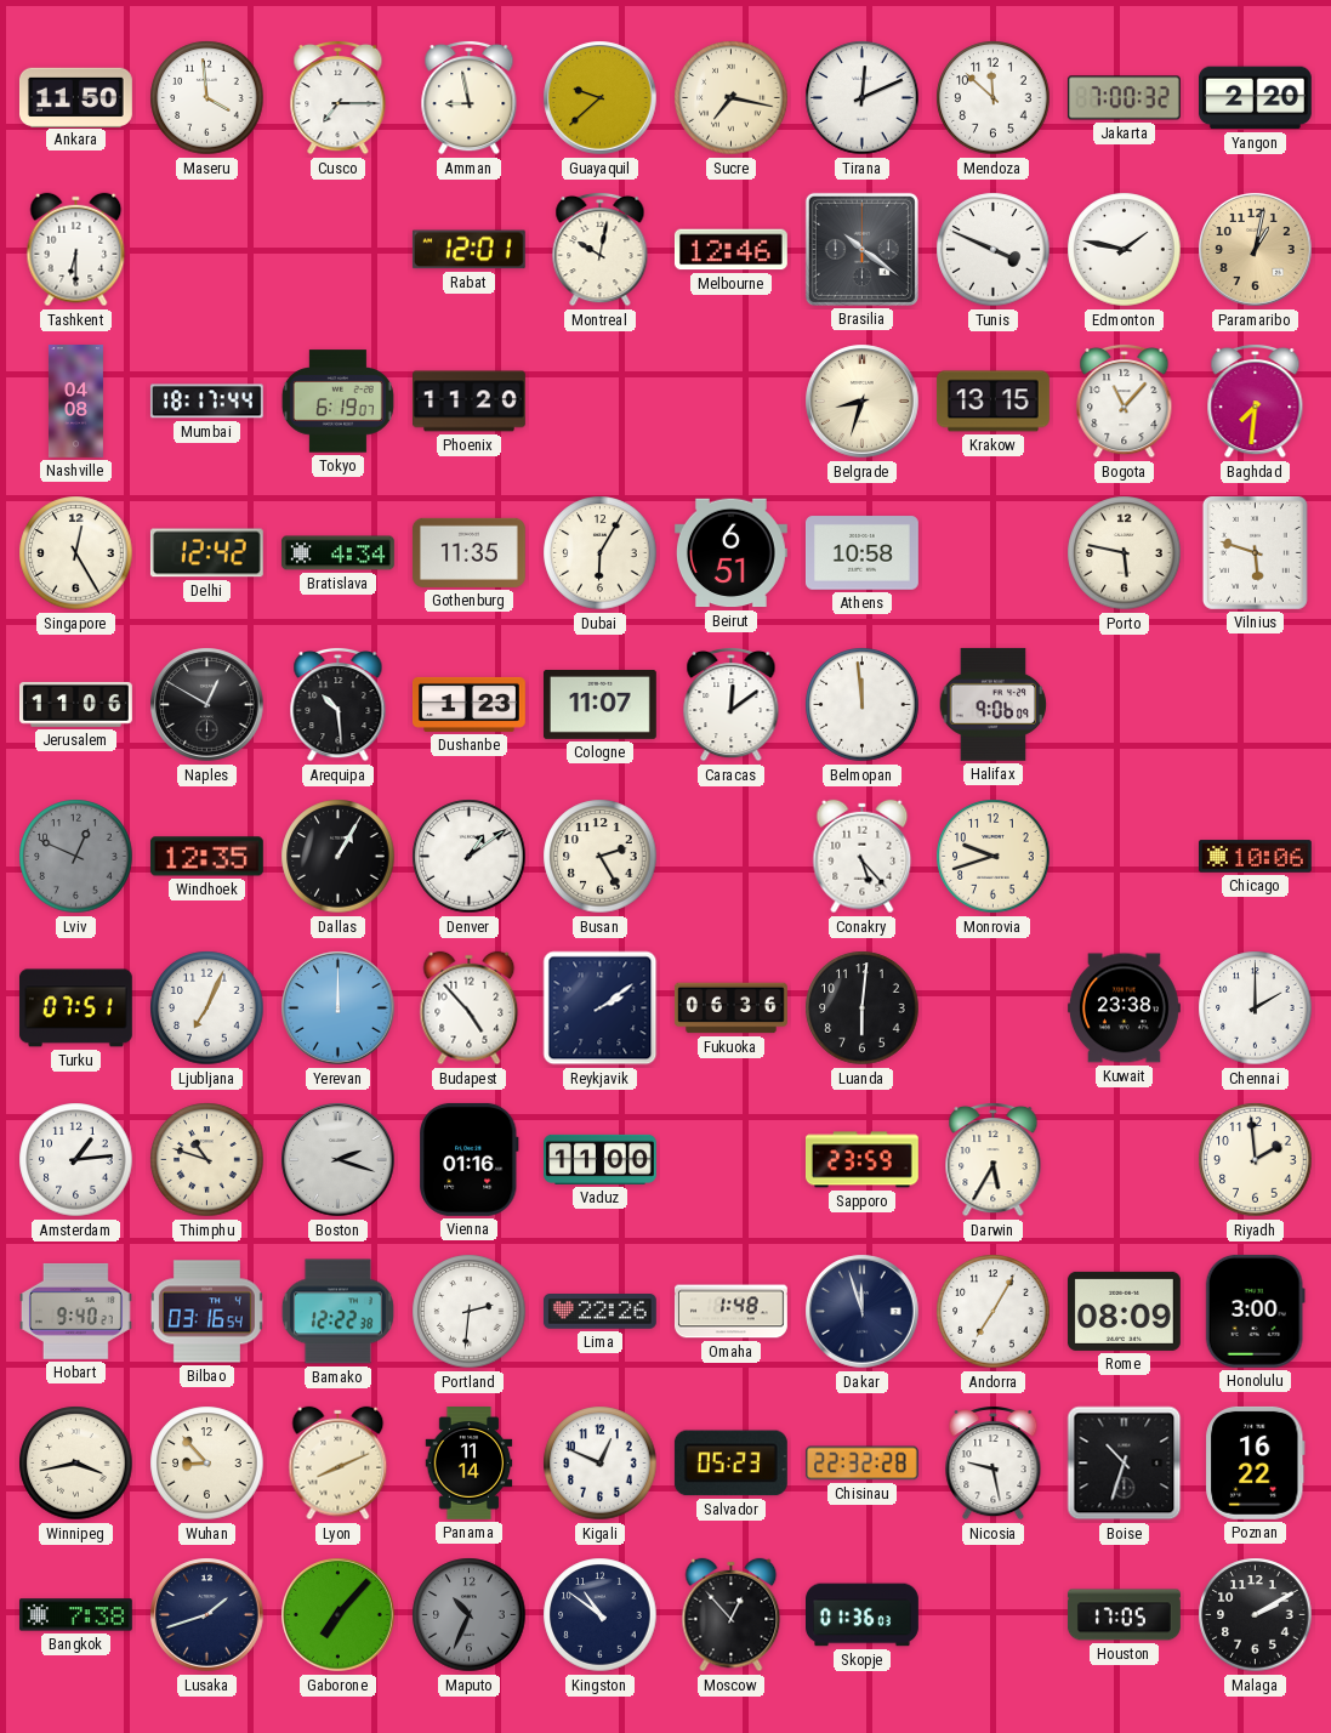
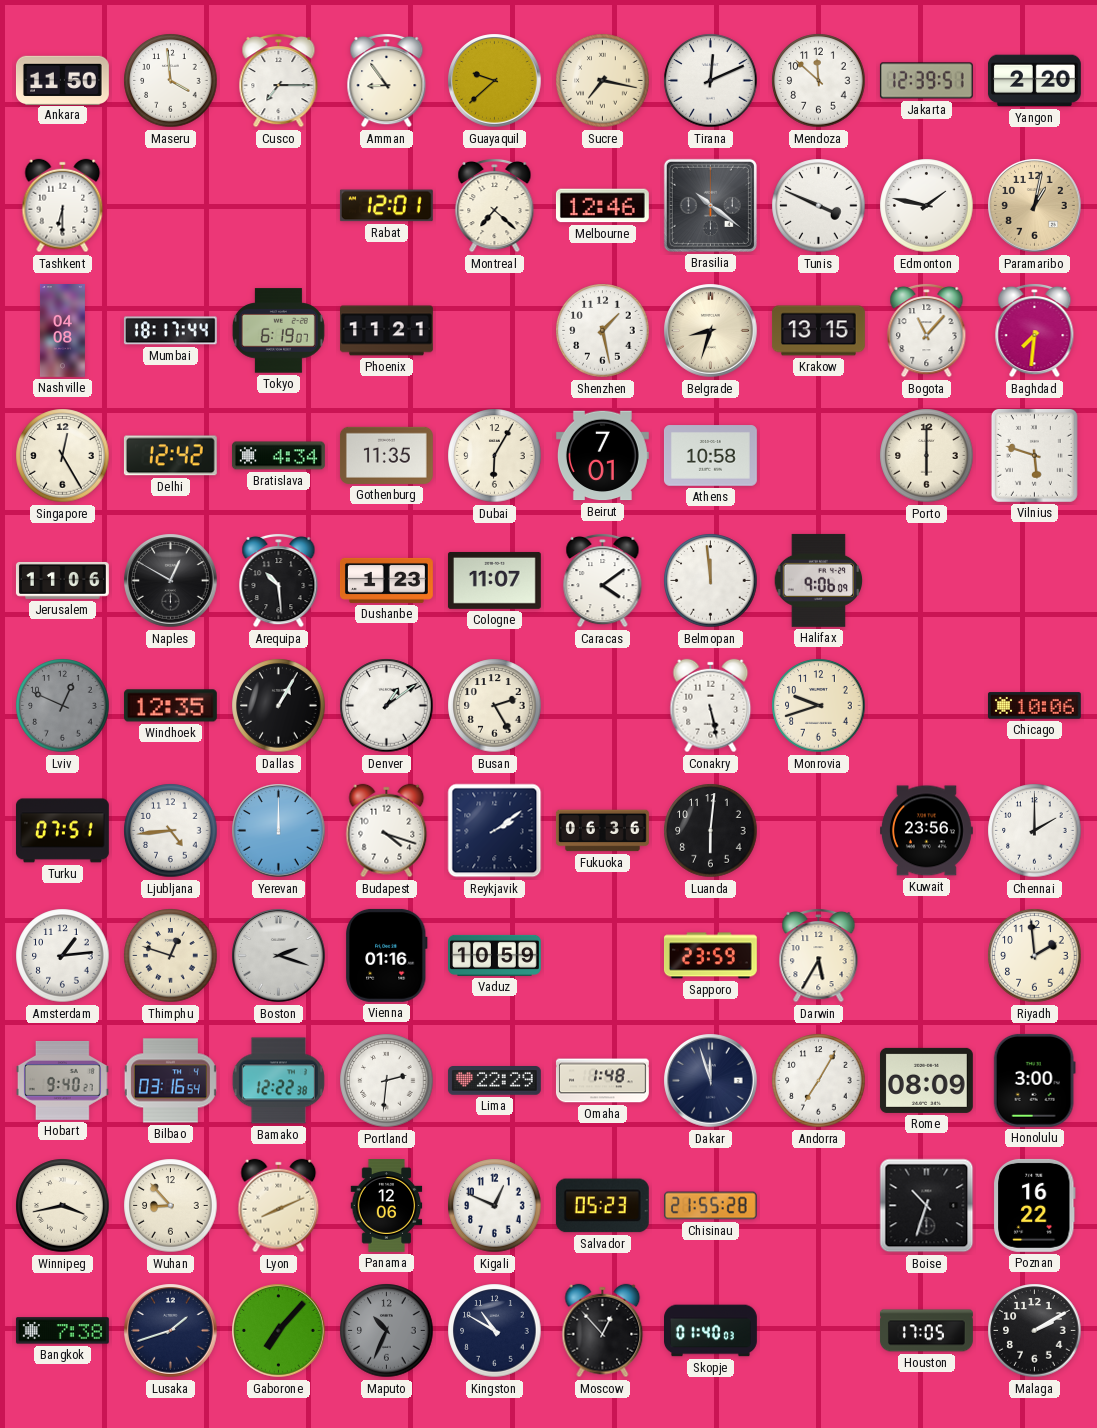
Amman: 8:58 -> 8:54
Jakarta: 7:00 -> 12:39
Montreal: 10:02 -> 7:22
Phoenix: 11:20 -> 11:21
Shenzhen: none -> 1:28
Beirut: 6:51 -> 7:01
Porto: 5:47 -> 6:00
Caracas: 12:09 -> 4:09
Conakry: 5:23 -> 5:28
Ljubljana: 7:04 -> 4:44
Budapest: 4:53 -> 4:18
Kuwait: 23:38 -> 23:56
Thimphu: 10:48 -> 12:48
Vaduz: 11:00 -> 10:59
Lima: 22:26 -> 22:29
Panama: 11:14 -> 12:06
Chisinau: 22:32 -> 21:55
Nicosia: 9:28 -> none
Kingston: 10:51 -> 10:50
Skopje: 01:36 -> 01:40
